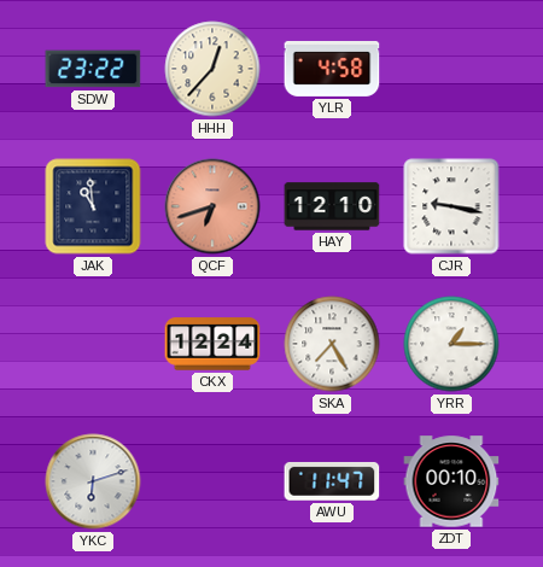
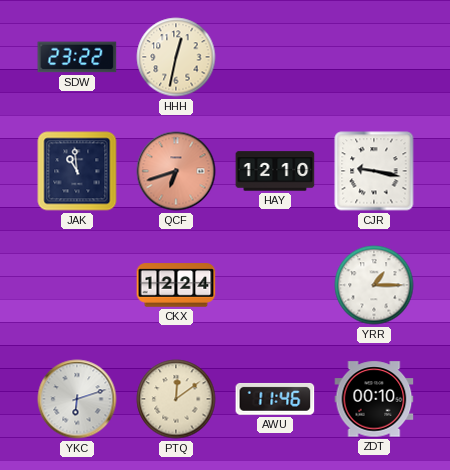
HHH: 12:37 -> 12:32
YLR: 4:58 -> none
SKA: 7:25 -> none
PTQ: none -> 12:09
AWU: 11:47 -> 11:46
